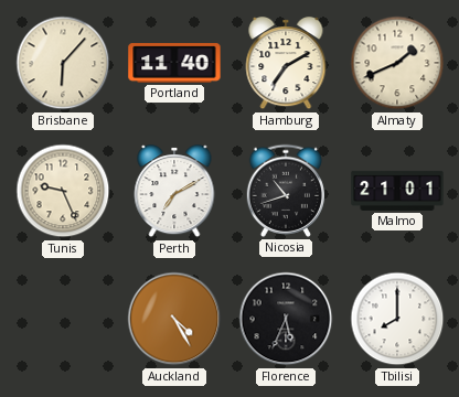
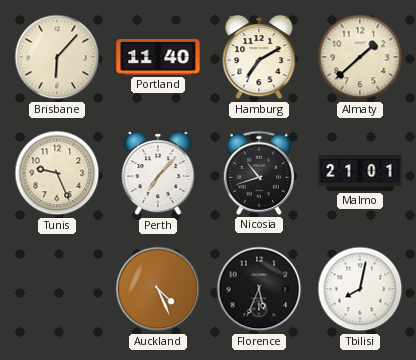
Almaty: 1:41 -> 1:38
Perth: 7:10 -> 7:07
Auckland: 4:25 -> 4:26
Tbilisi: 8:00 -> 8:02
